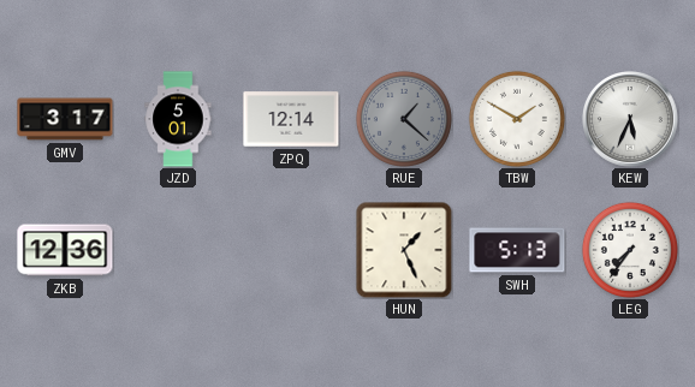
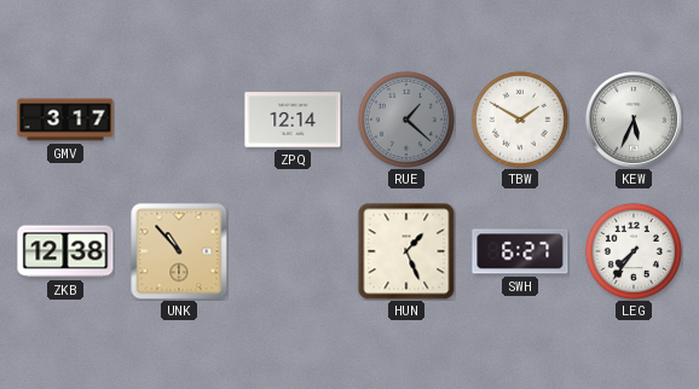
JZD: 5:01 -> none
ZKB: 12:36 -> 12:38
UNK: none -> 10:53
SWH: 5:13 -> 6:27
